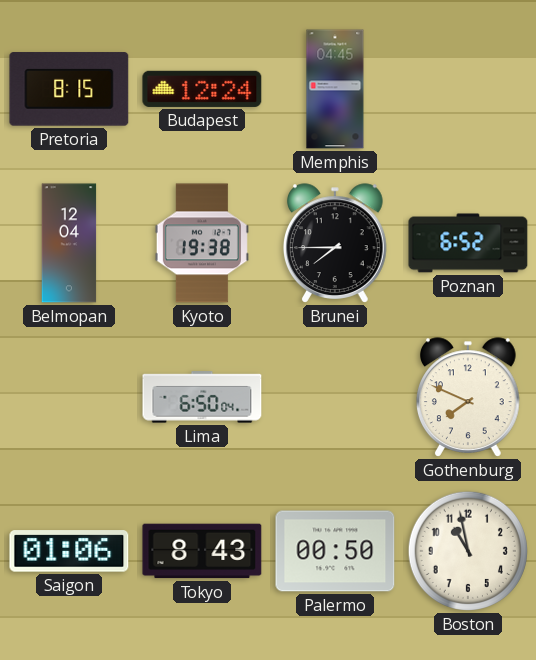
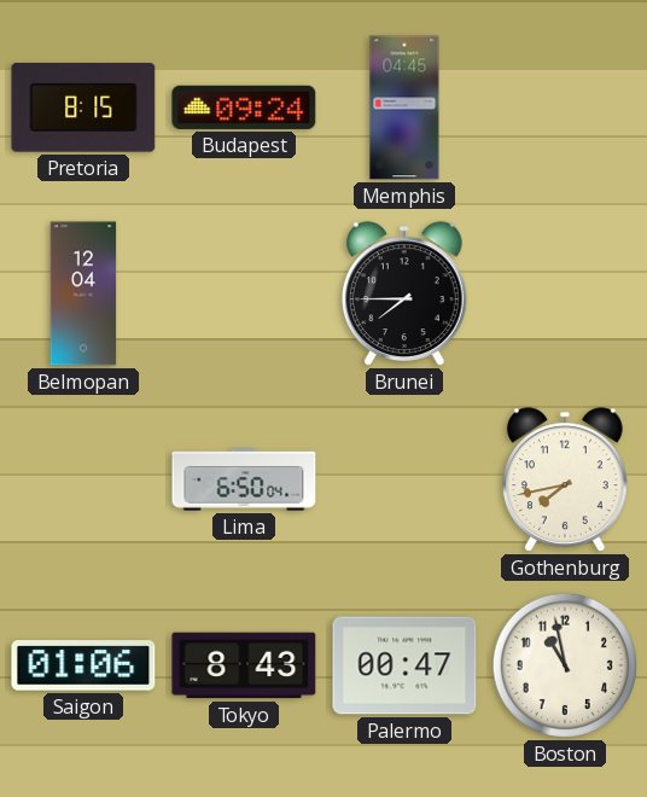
Budapest: 12:24 -> 09:24
Kyoto: 19:38 -> none
Poznan: 6:52 -> none
Gothenburg: 7:49 -> 7:43
Palermo: 00:50 -> 00:47
